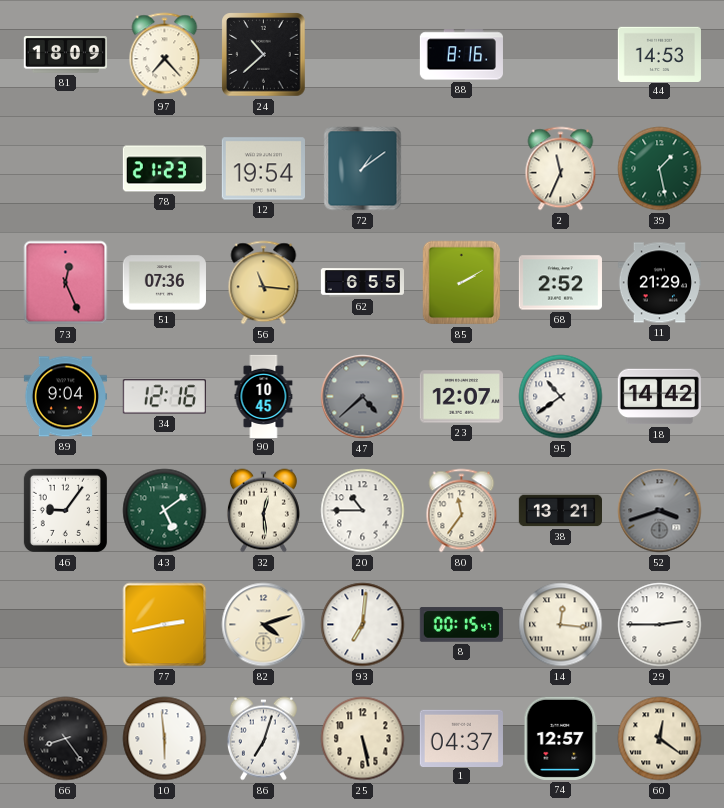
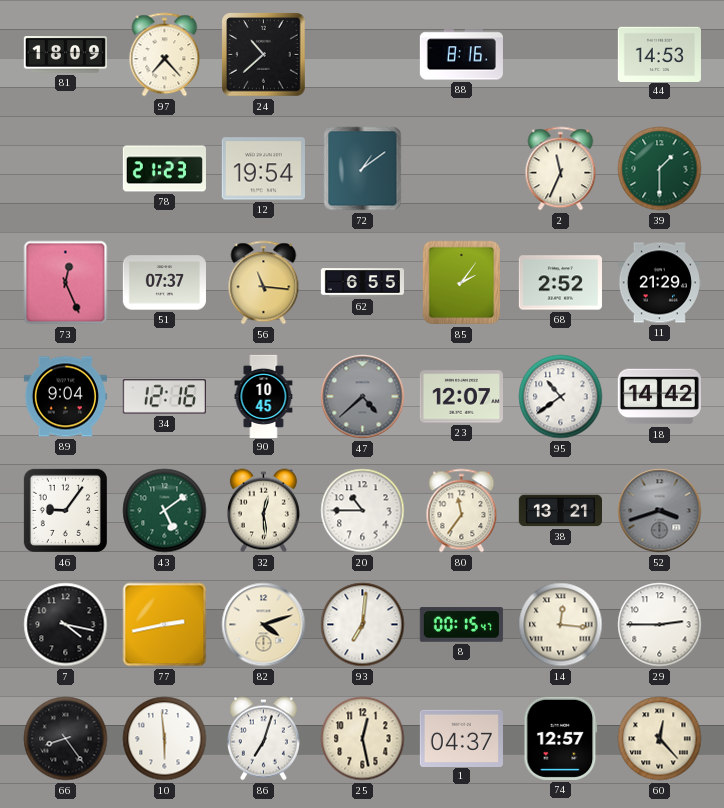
39: 1:28 -> 1:30
51: 07:36 -> 07:37
85: 2:10 -> 2:06
7: none -> 4:17
25: 5:28 -> 12:28
60: 12:21 -> 12:23
